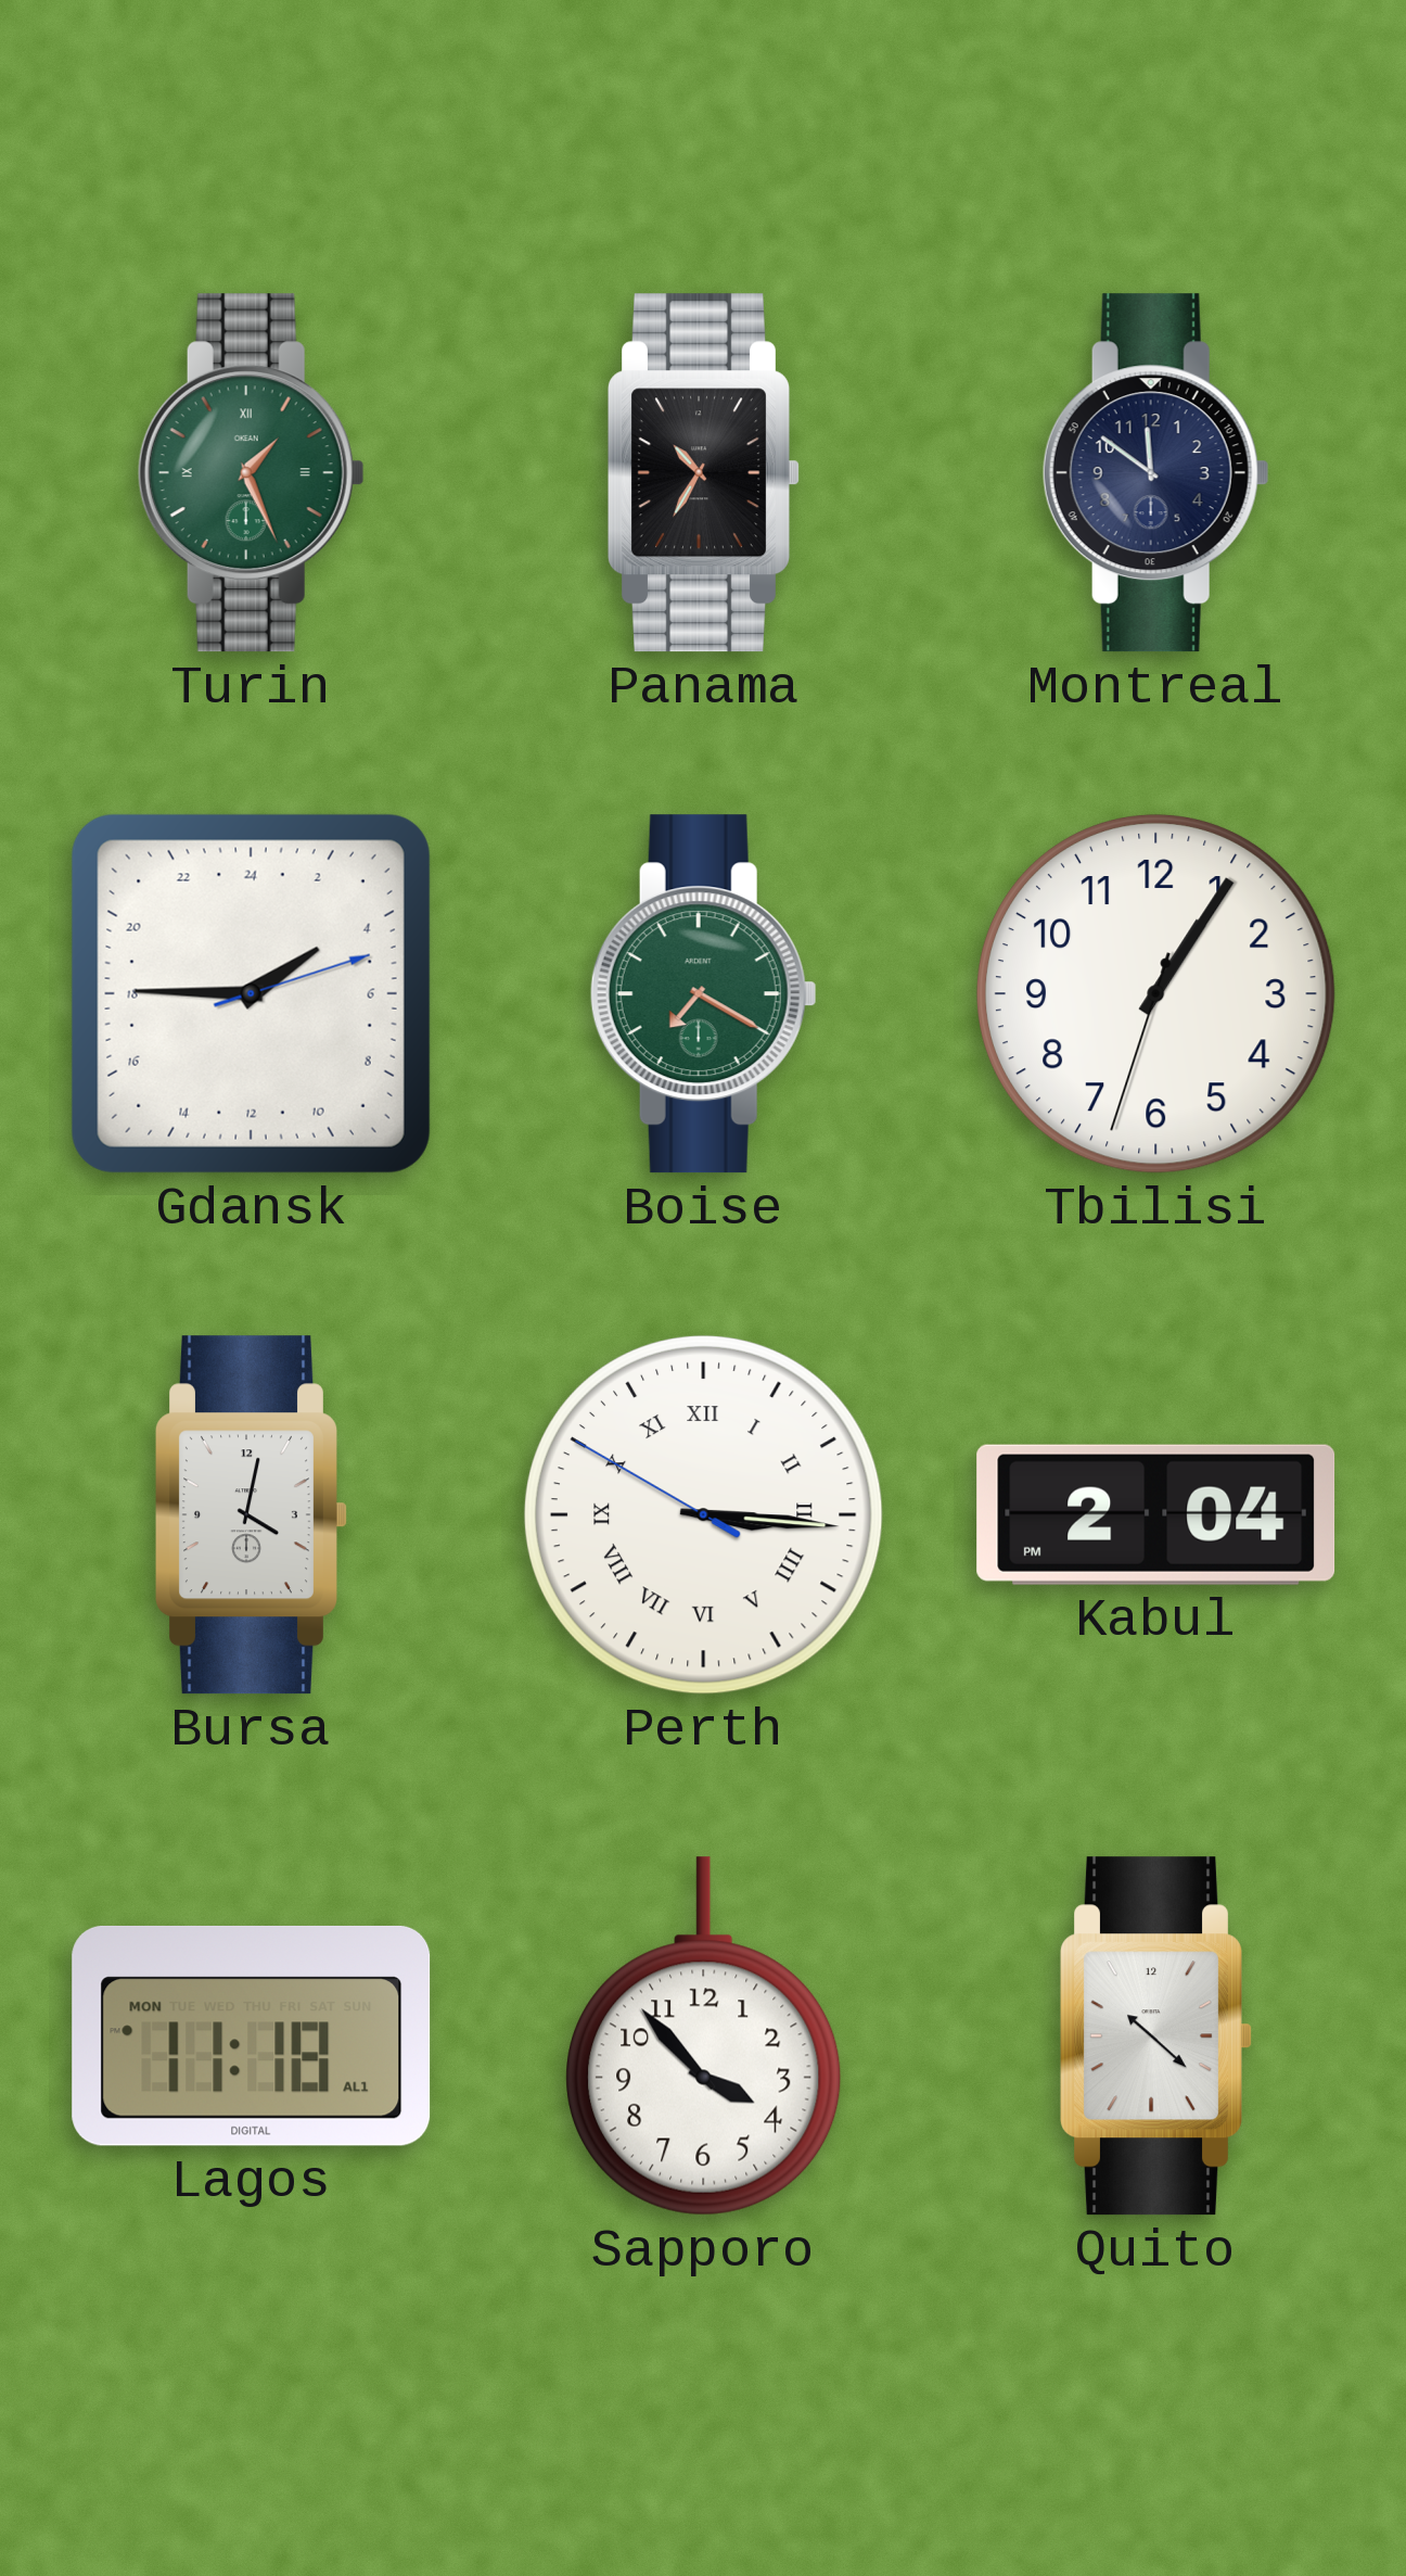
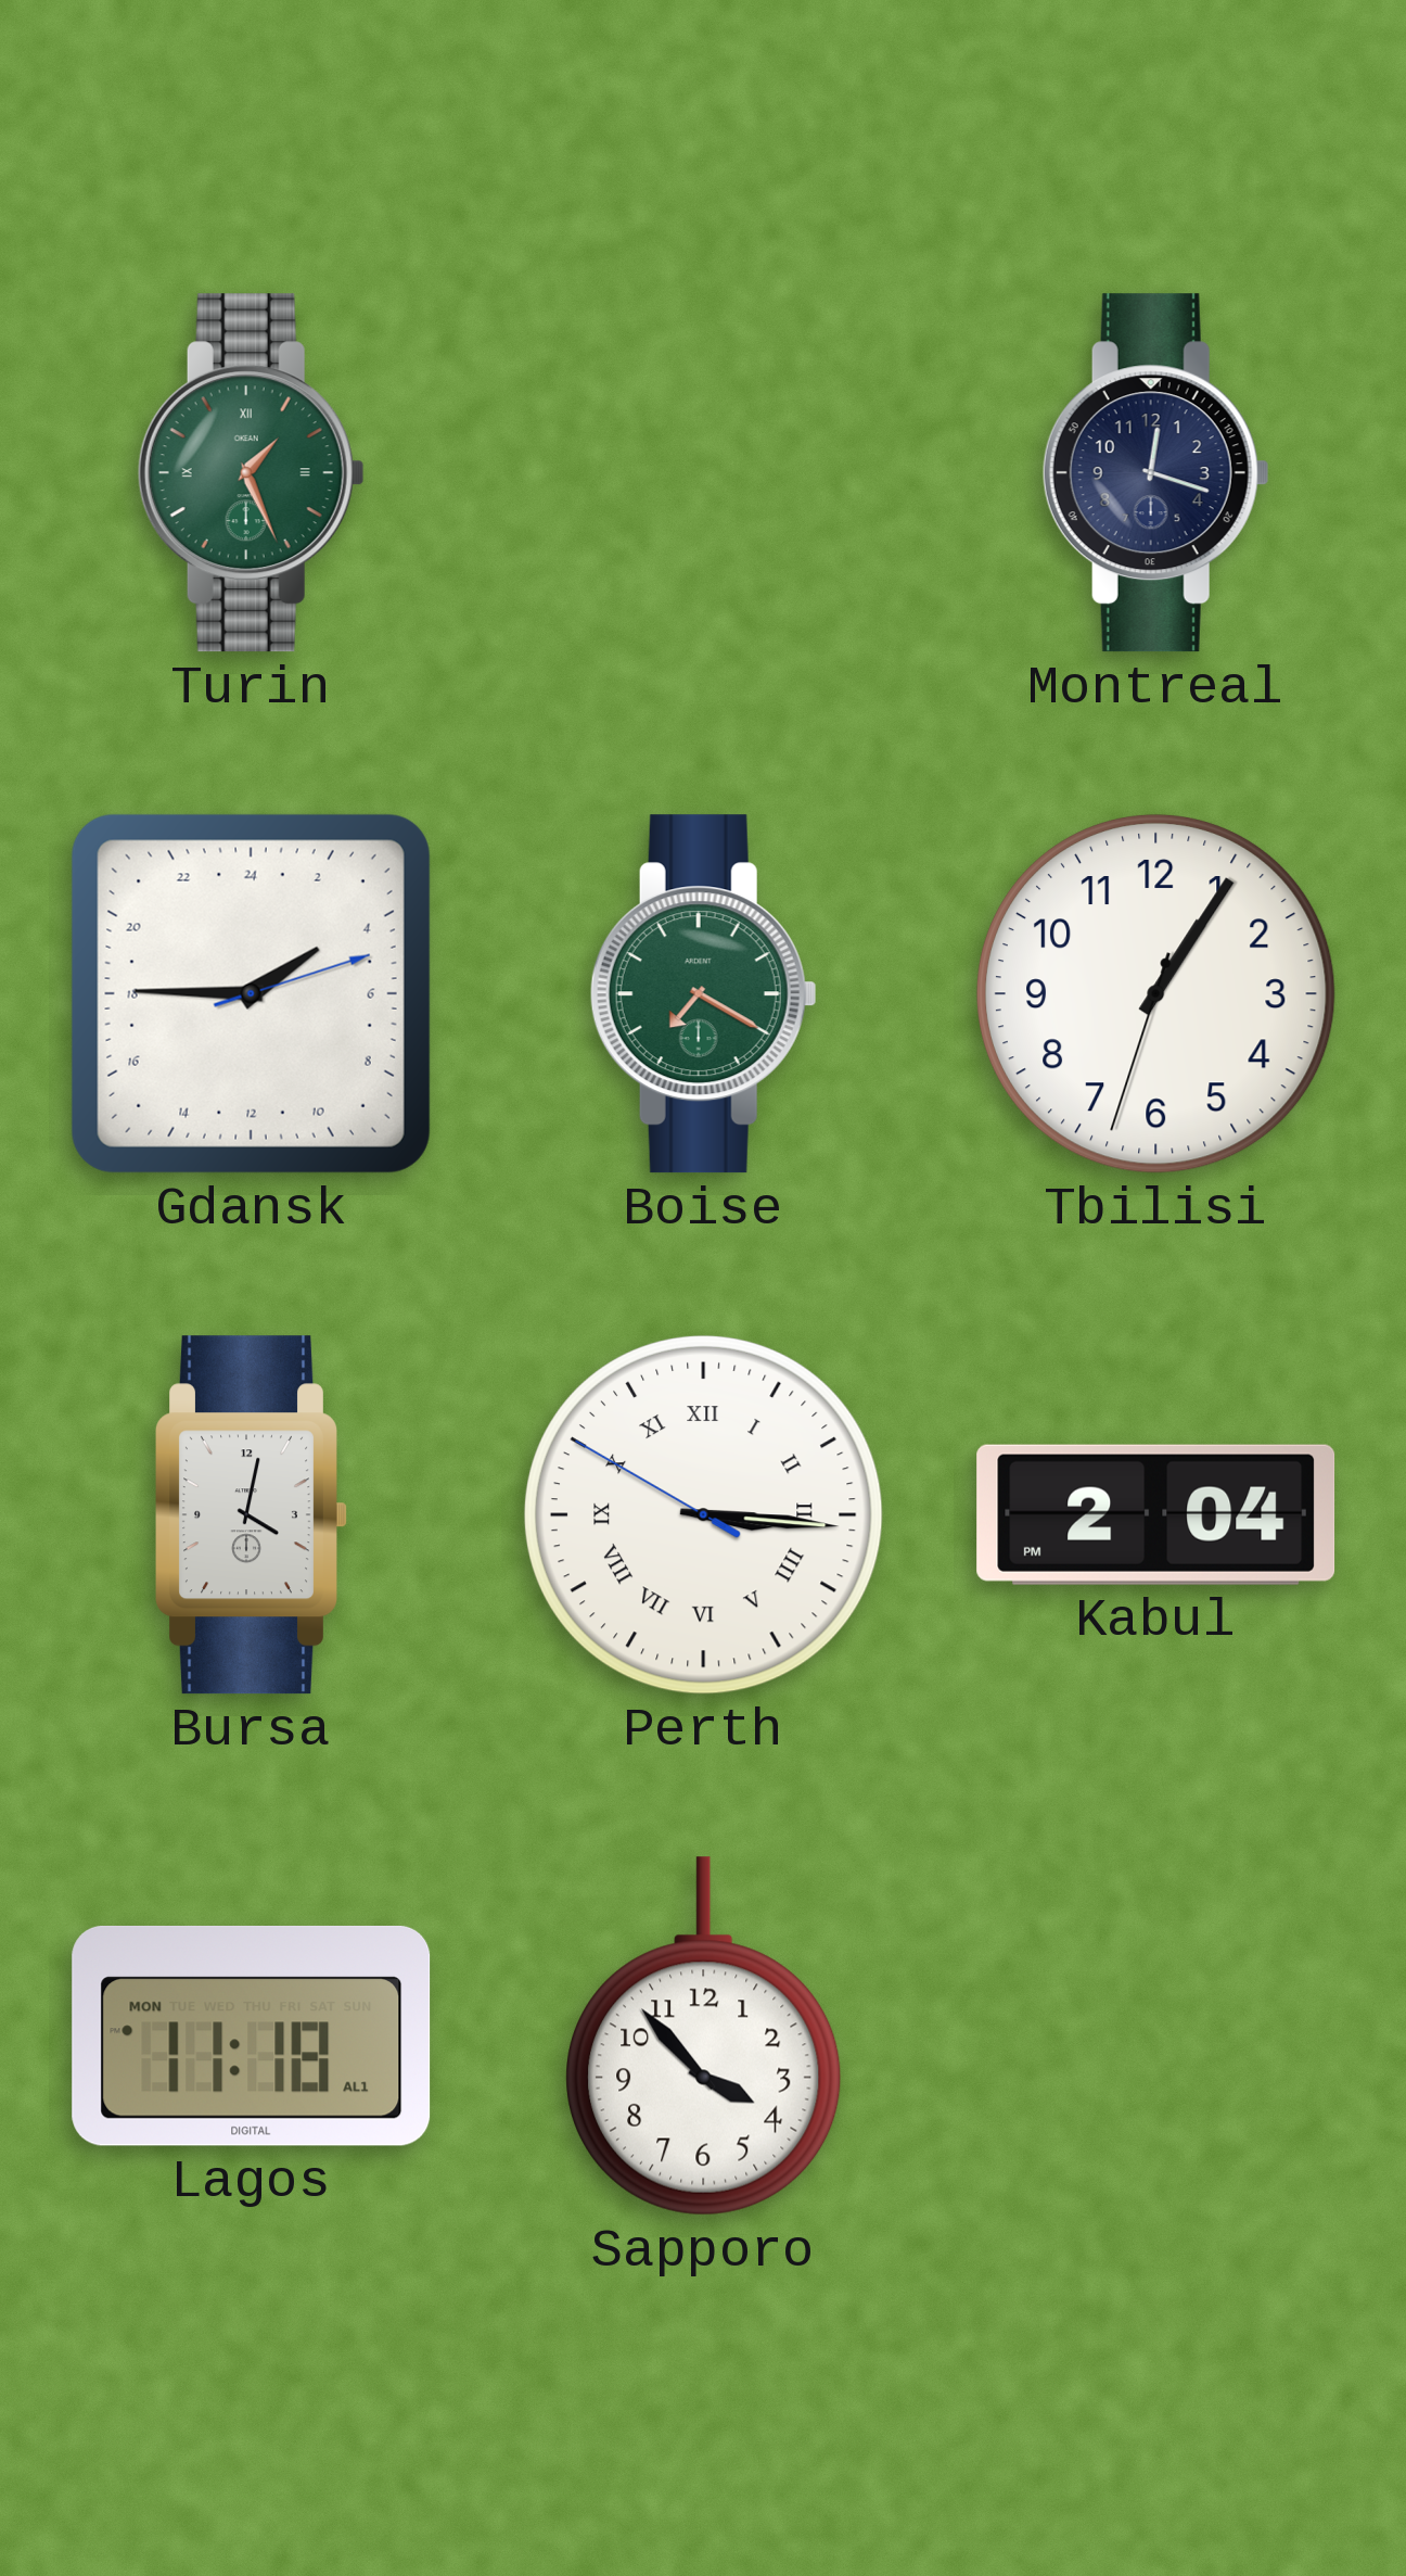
Panama: 10:35 -> none
Montreal: 11:51 -> 12:18
Quito: 10:22 -> none
